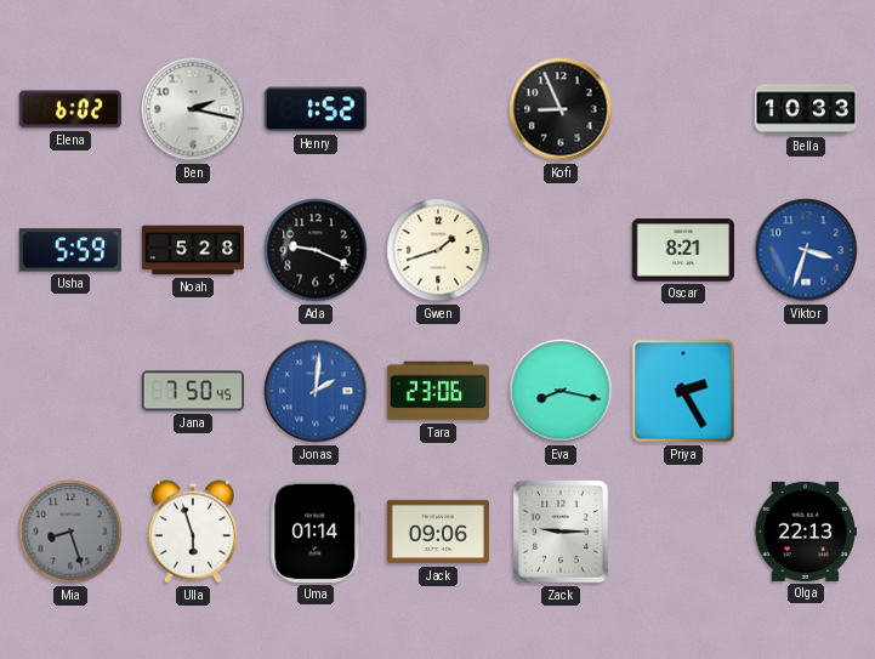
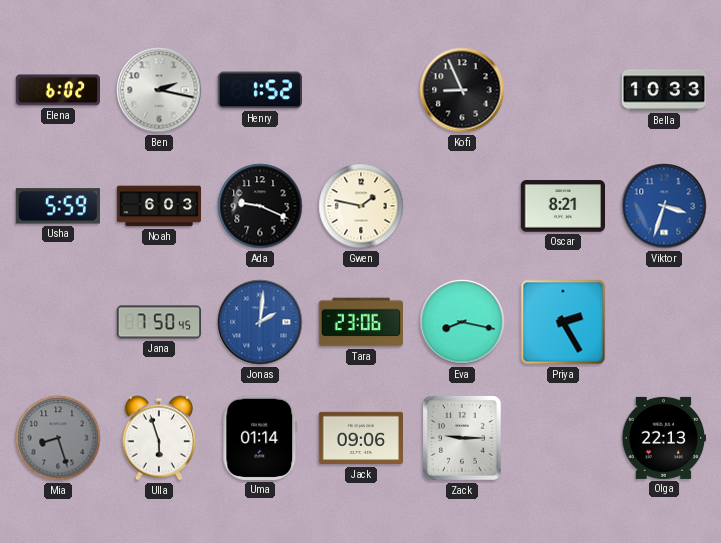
Noah: 5:28 -> 6:03
Gwen: 1:42 -> 1:47
